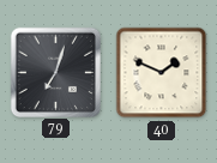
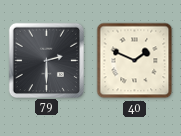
79: 7:03 -> 2:30
